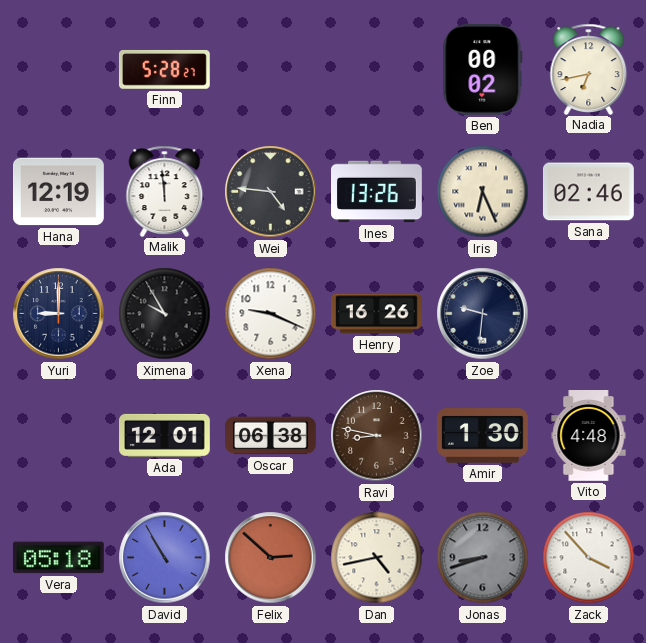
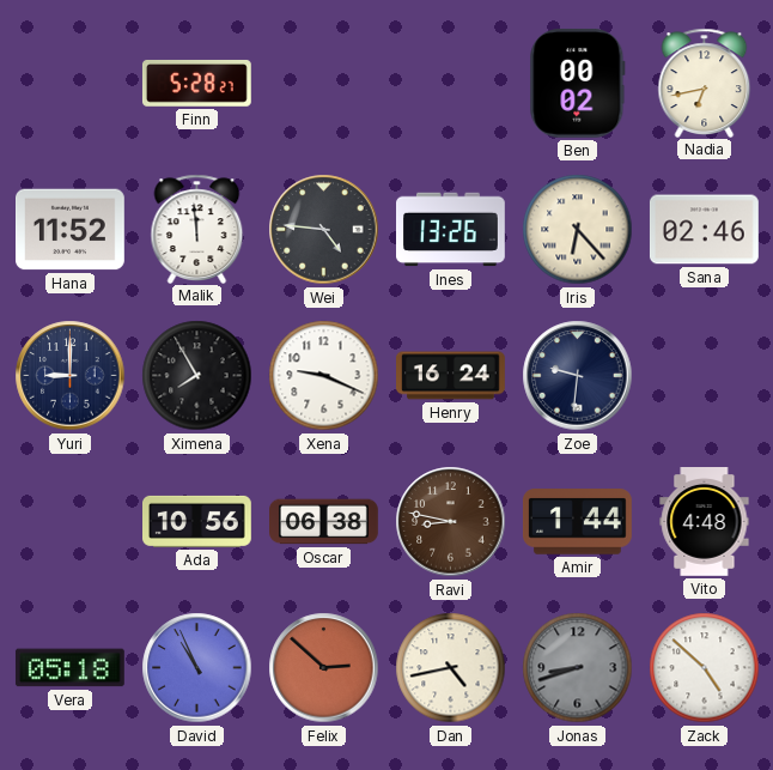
Hana: 12:19 -> 11:52
Iris: 6:26 -> 6:23
Ximena: 9:55 -> 7:55
Henry: 16:26 -> 16:24
Ada: 12:01 -> 10:56
Amir: 1:30 -> 1:44
David: 10:55 -> 10:56
Zack: 3:53 -> 4:52
